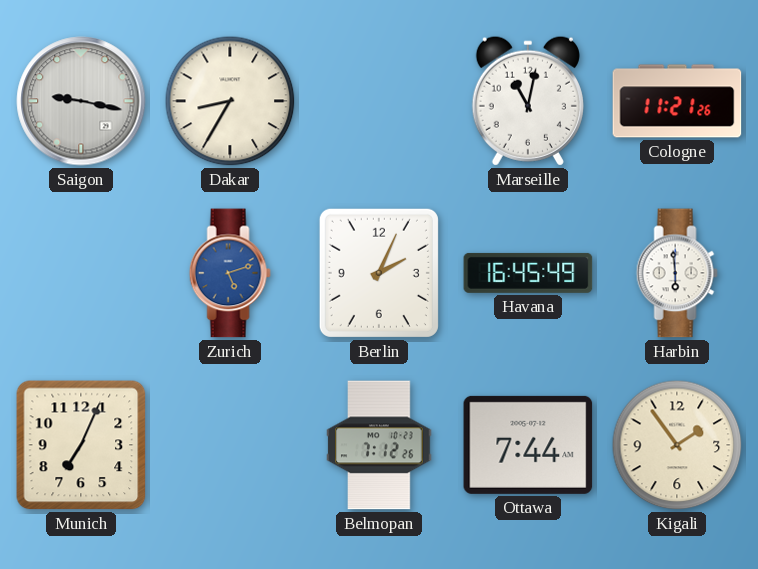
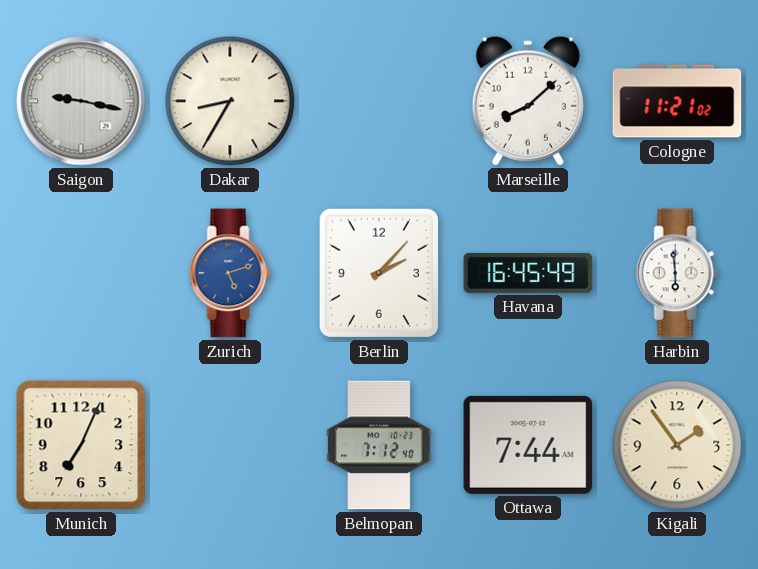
Marseille: 11:02 -> 8:08
Cologne: 11:21:26 -> 11:21:02
Berlin: 2:04 -> 2:07
Belmopan: 7:12:26 -> 7:12:40
